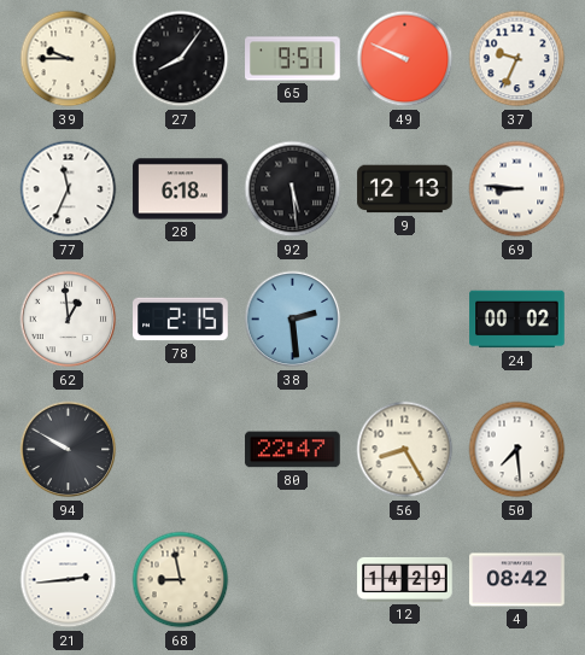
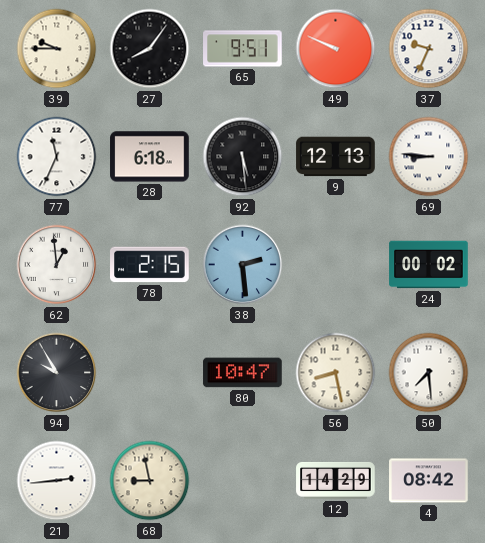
94: 9:50 -> 9:55
80: 22:47 -> 10:47
56: 8:25 -> 8:28
